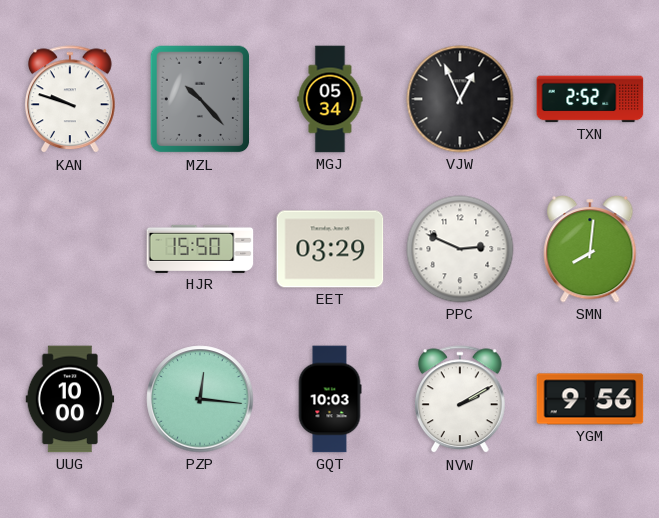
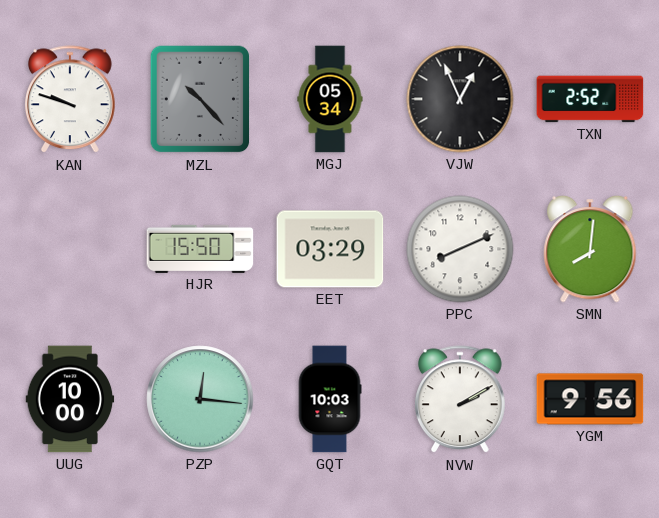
PPC: 2:49 -> 8:11
